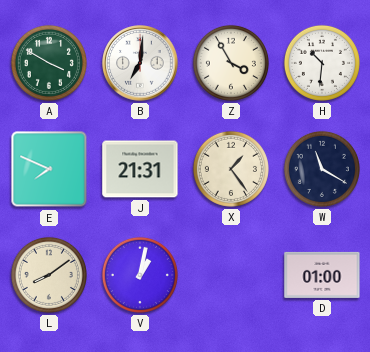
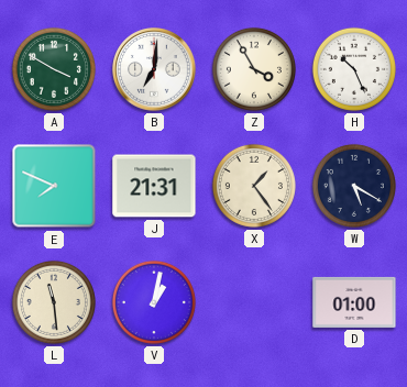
H: 10:31 -> 10:26
W: 11:20 -> 5:20
L: 8:09 -> 11:29
